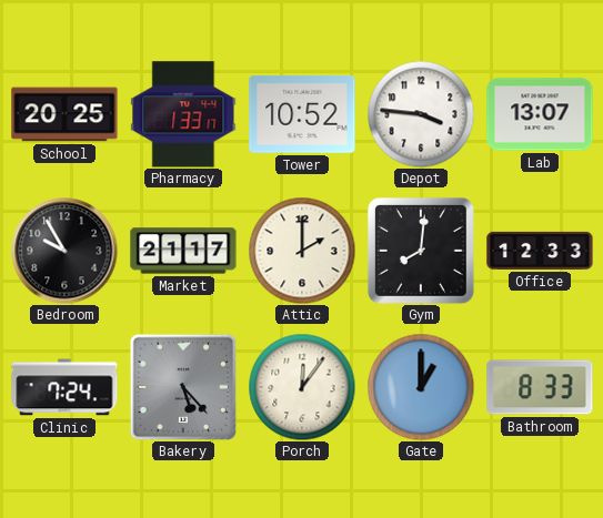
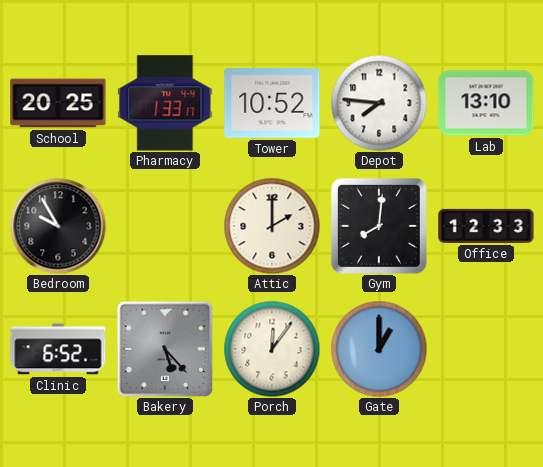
Depot: 3:46 -> 7:46
Lab: 13:07 -> 13:10
Market: 21:17 -> none
Clinic: 7:24 -> 6:52
Bathroom: 8:33 -> none
